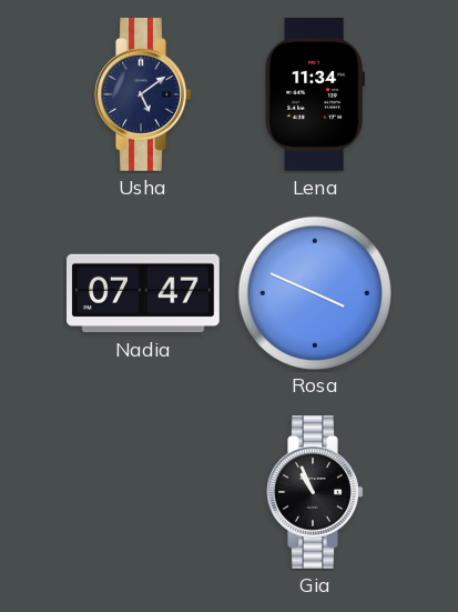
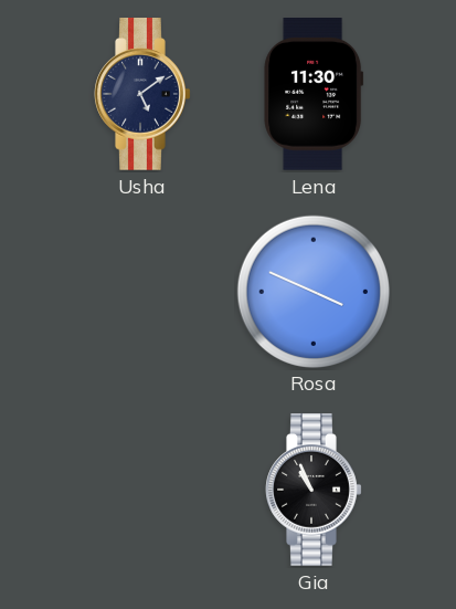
Lena: 11:34 -> 11:30
Nadia: 07:47 -> none
